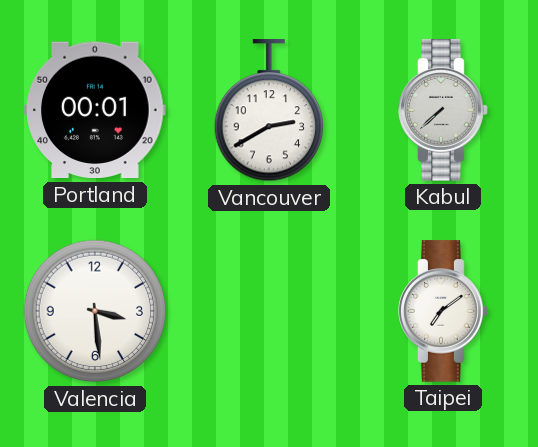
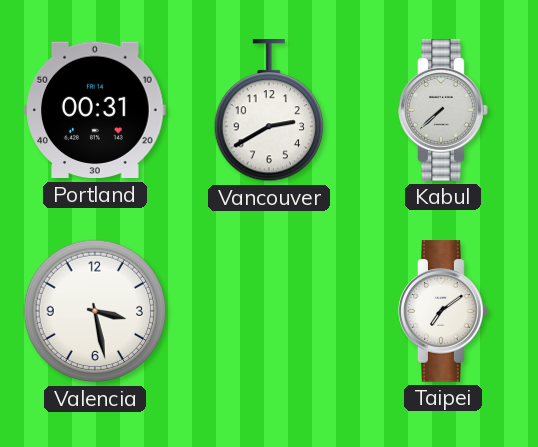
Portland: 00:01 -> 00:31
Valencia: 3:29 -> 3:28
